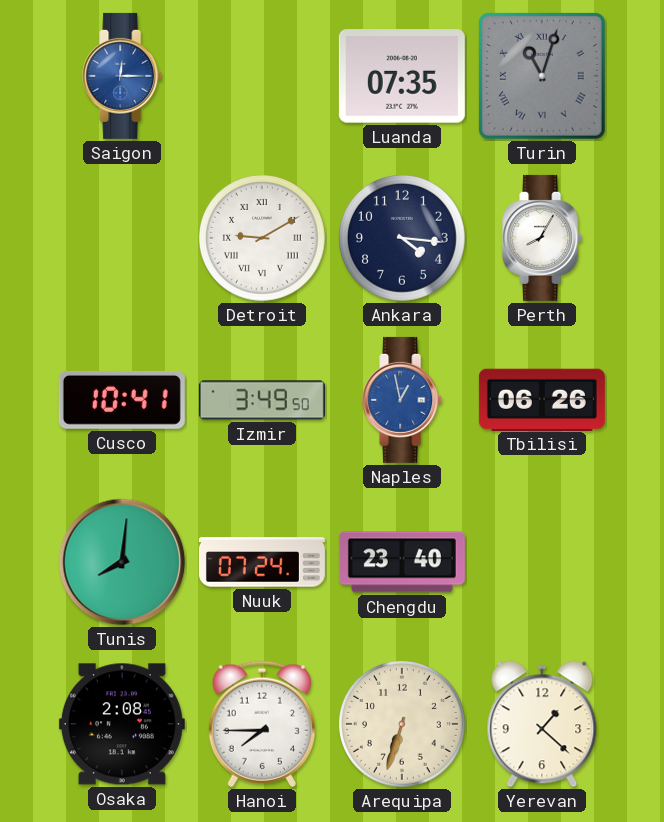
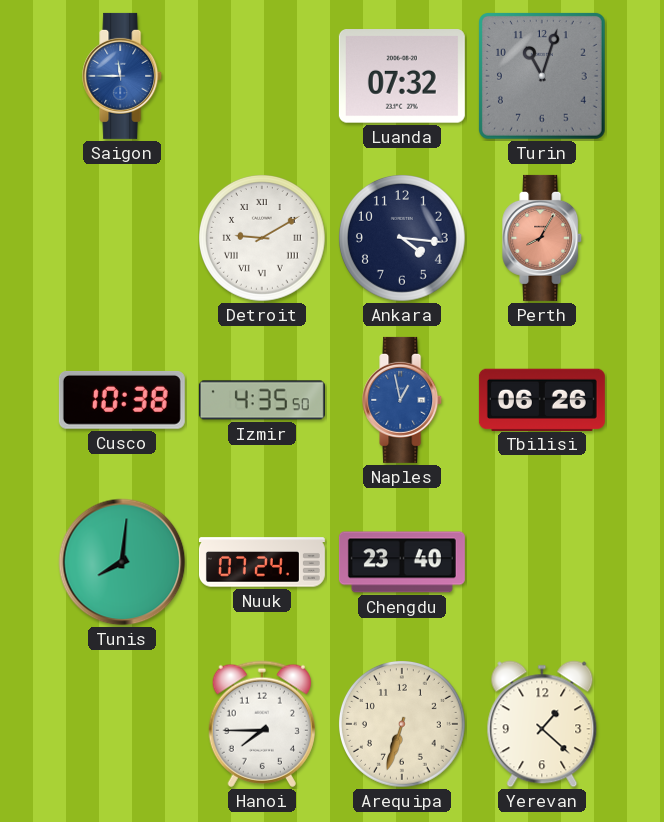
Saigon: 12:15 -> 11:45
Luanda: 07:35 -> 07:32
Turin numerals: Roman -> Arabic
Perth dial: white -> salmon
Cusco: 10:41 -> 10:38
Izmir: 3:49 -> 4:35
Osaka: 2:08 -> none
